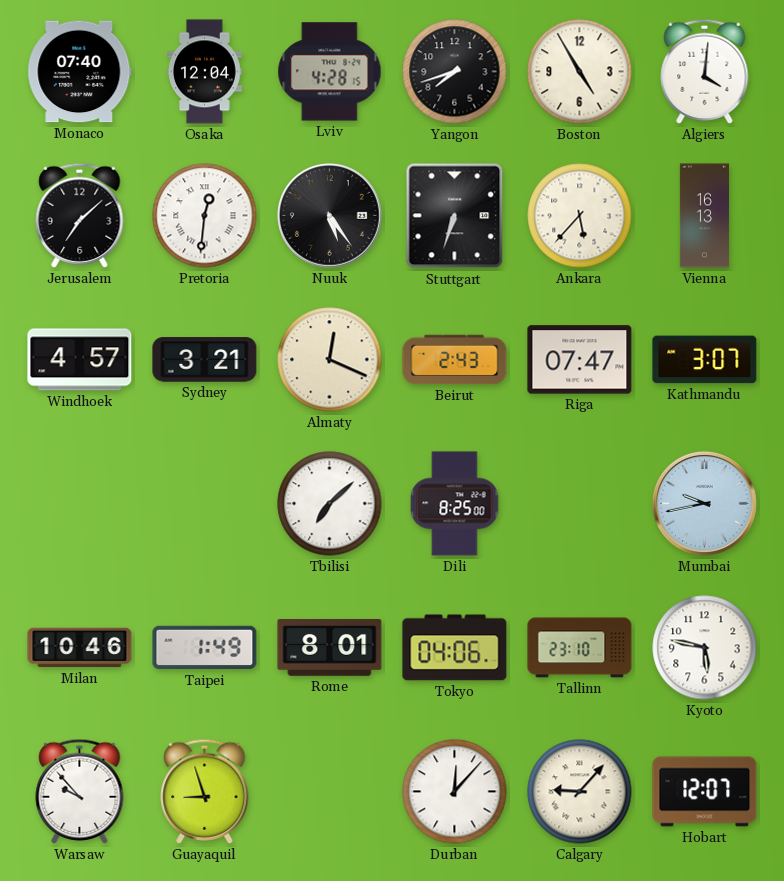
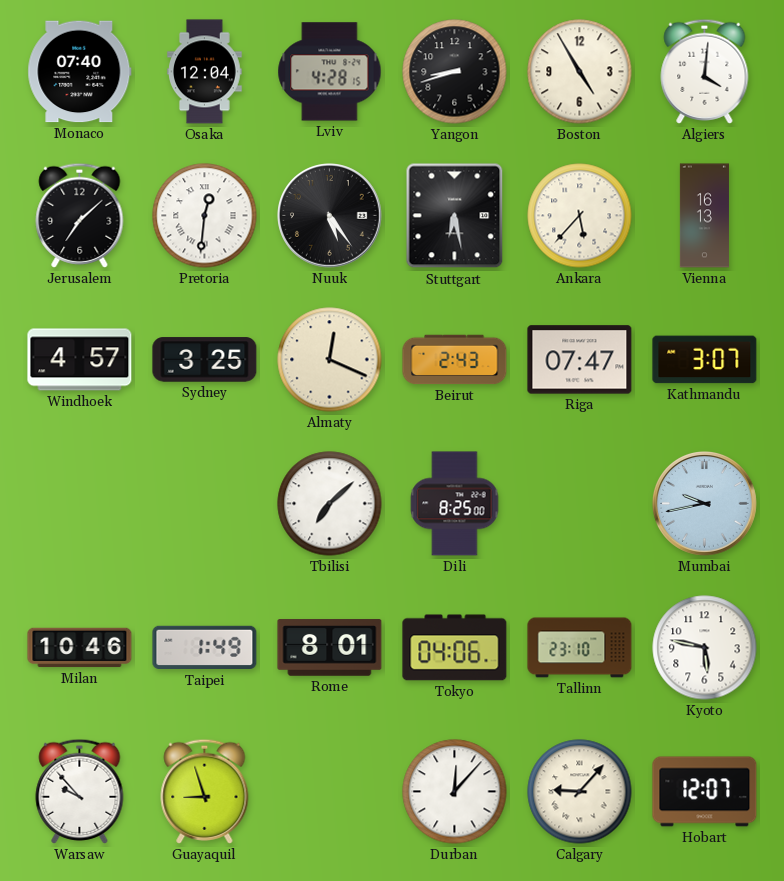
Yangon: 7:42 -> 8:42
Stuttgart: 6:33 -> 6:28
Sydney: 3:21 -> 3:25
